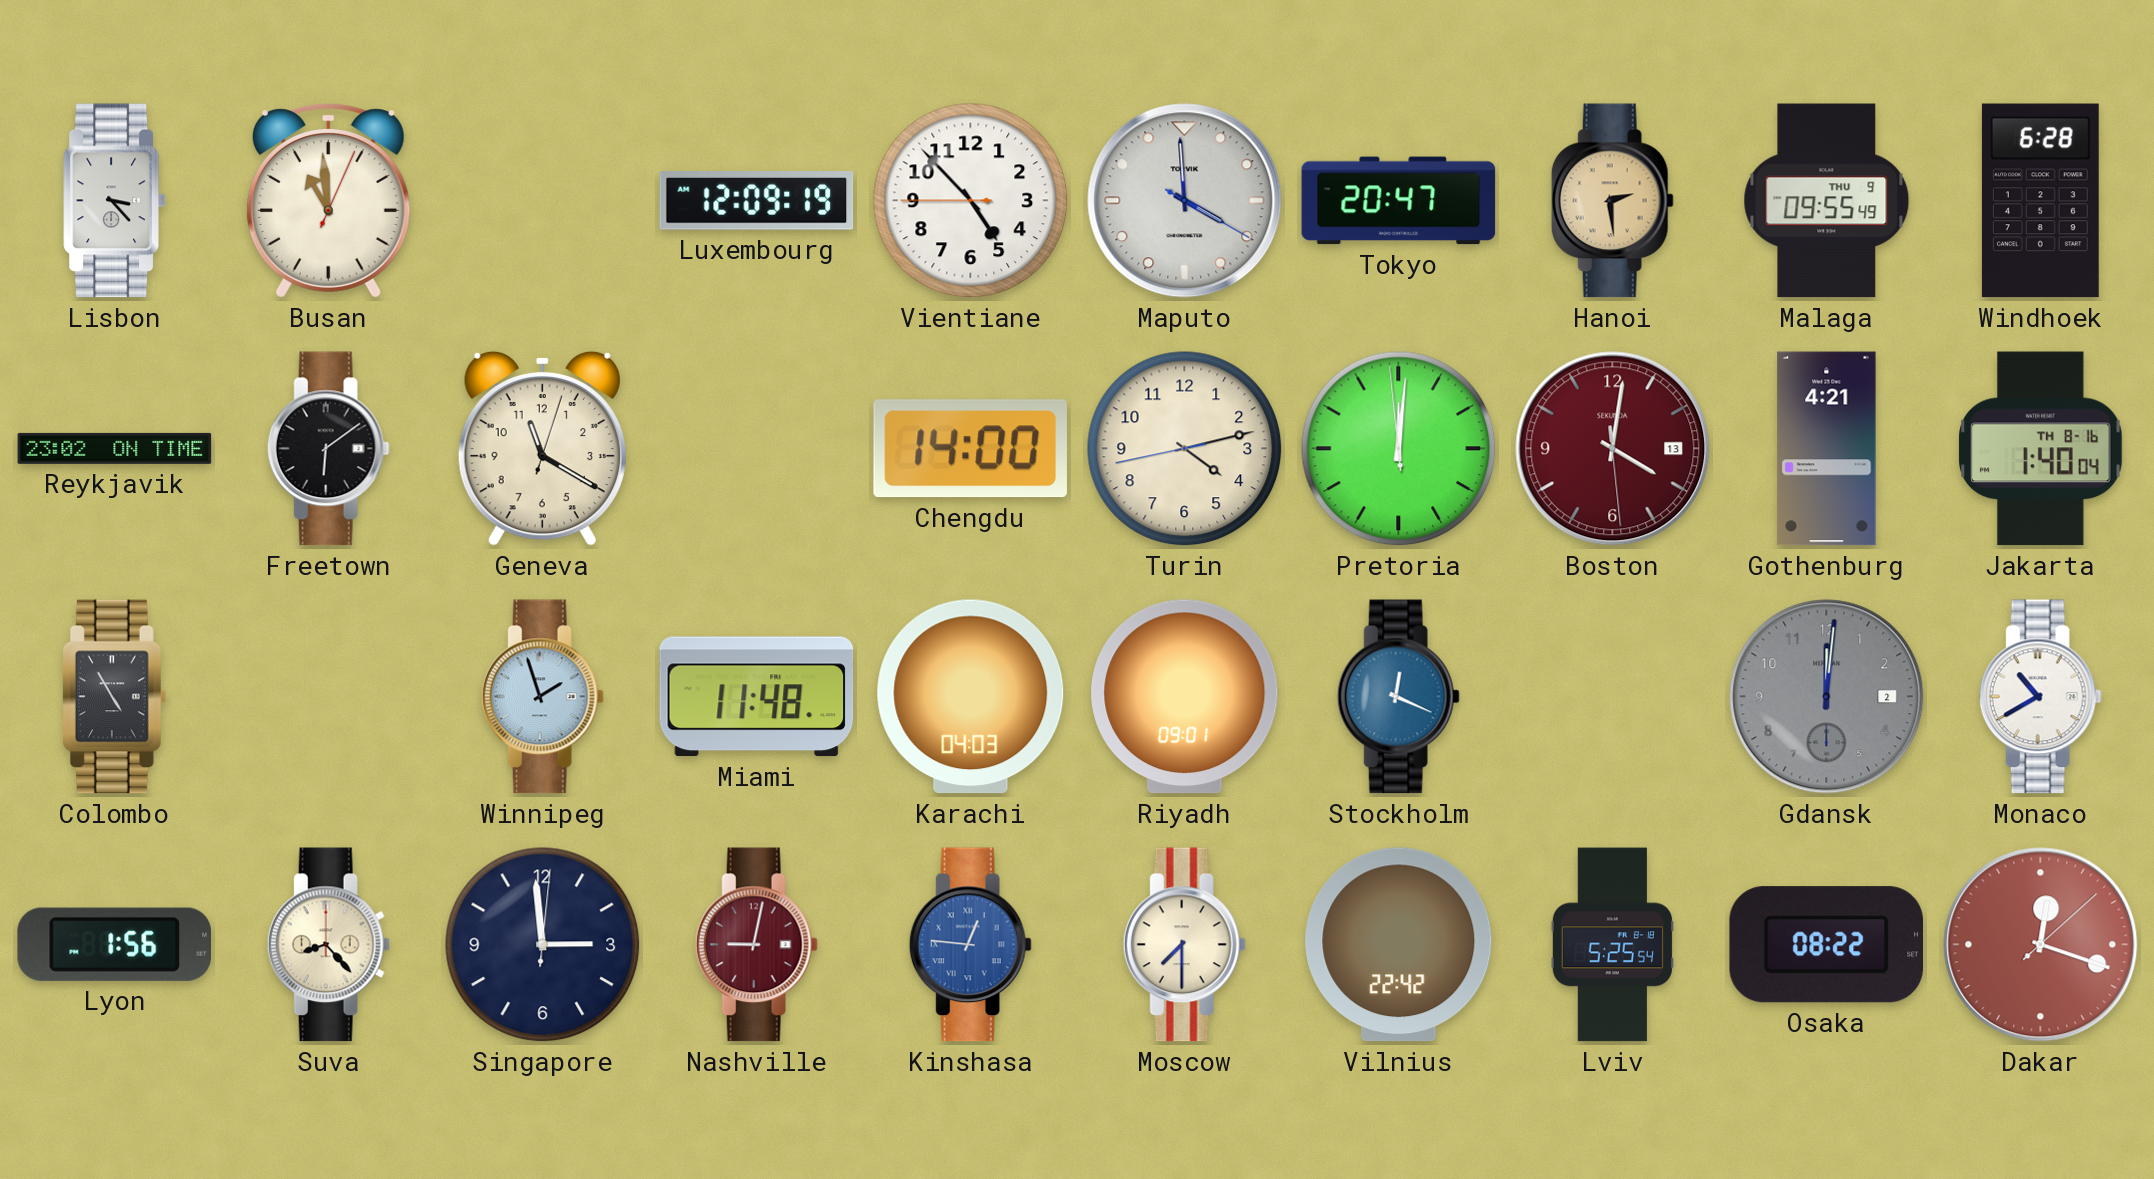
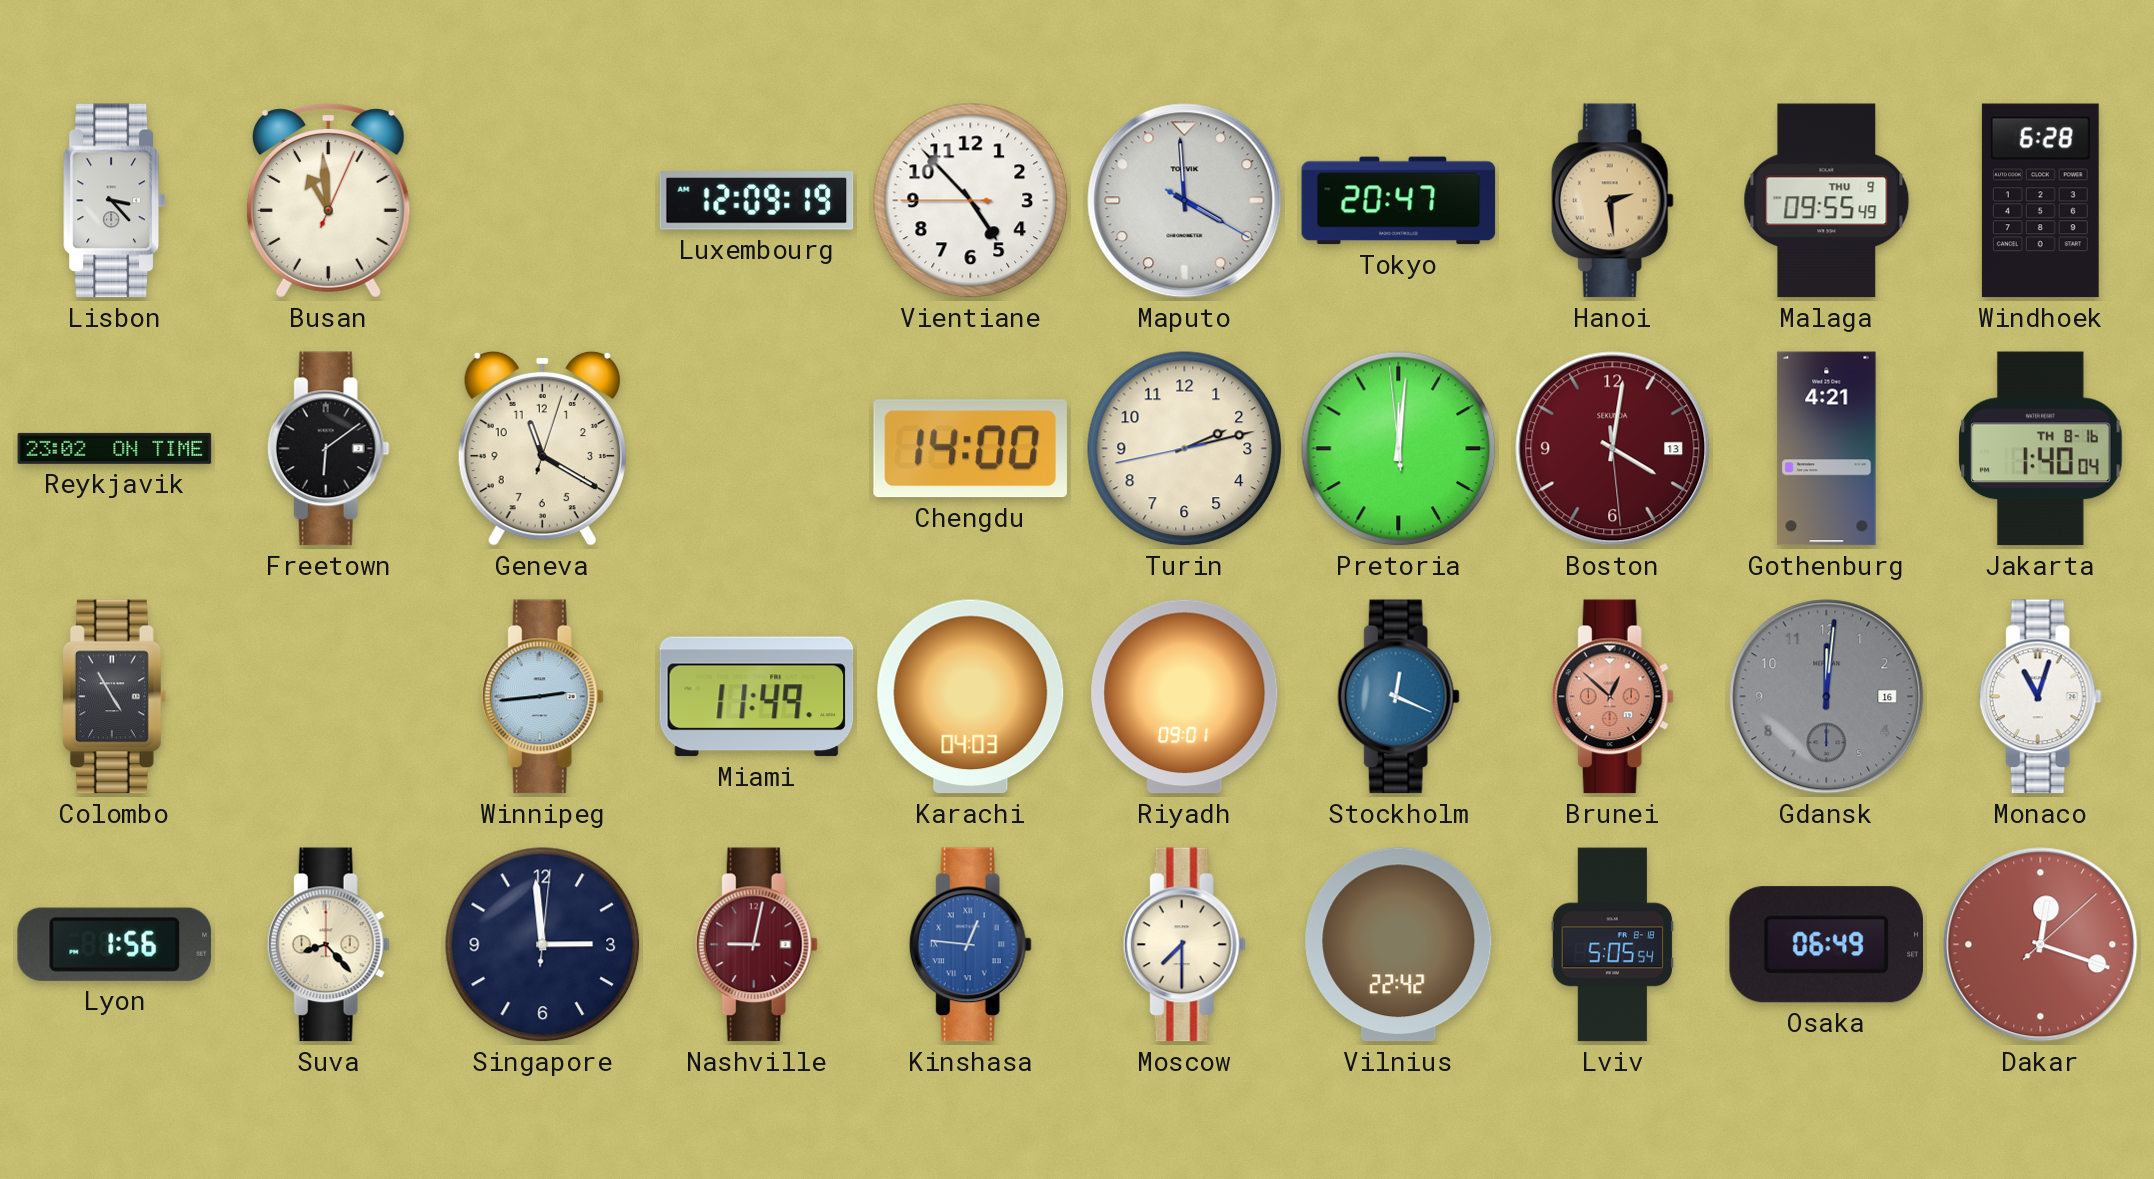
Turin: 4:12 -> 2:12
Winnipeg: 1:57 -> 2:44
Miami: 11:48 -> 11:49
Brunei: none -> 12:52
Gdansk date: 2 -> 16
Monaco: 10:40 -> 11:03
Lviv: 5:25 -> 5:05
Osaka: 08:22 -> 06:49
